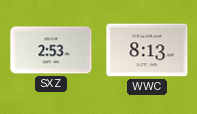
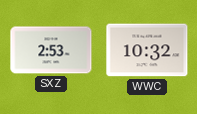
WWC: 8:13 -> 10:32
